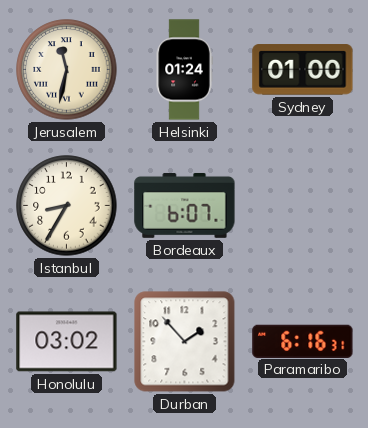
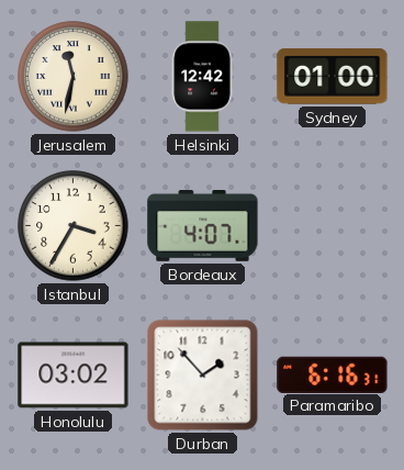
Helsinki: 01:24 -> 12:42
Istanbul: 8:35 -> 3:35
Bordeaux: 6:07 -> 4:07
